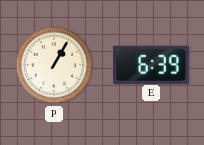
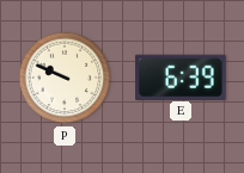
P: 1:05 -> 9:49
